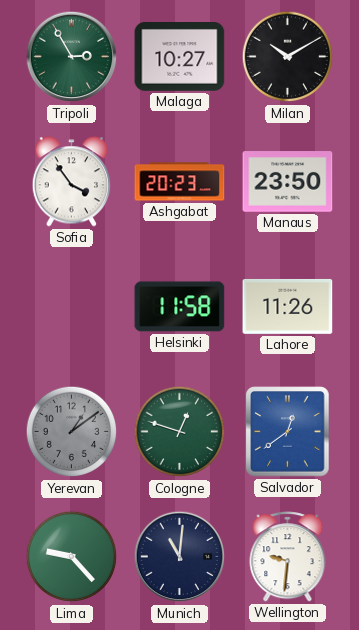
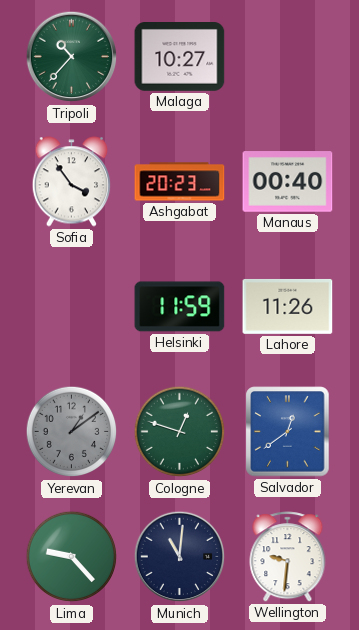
Tripoli: 2:55 -> 10:37
Milan: 10:10 -> none
Manaus: 23:50 -> 00:40
Helsinki: 11:58 -> 11:59
